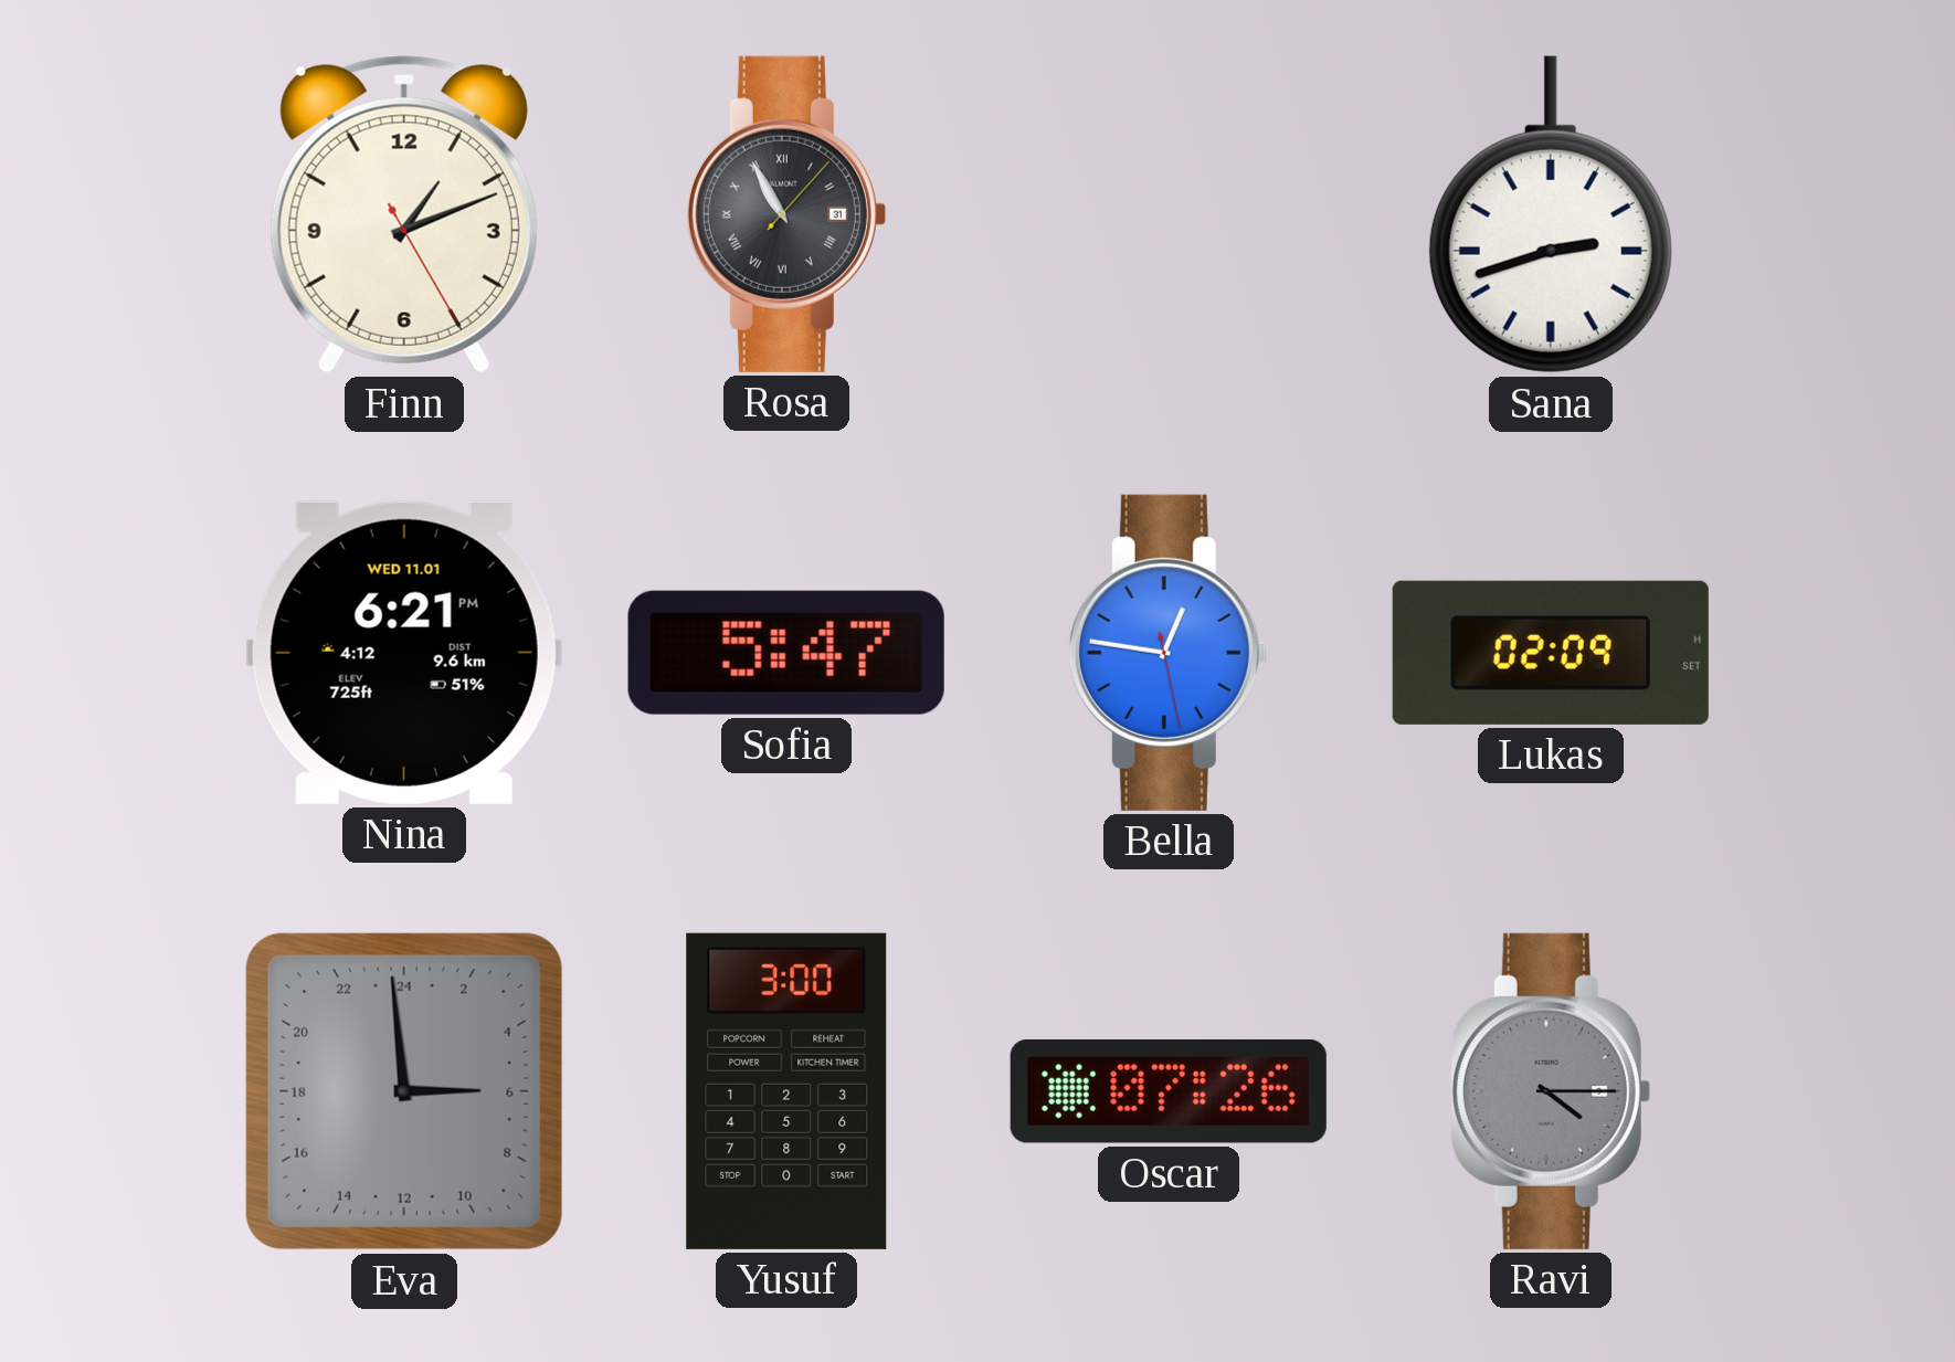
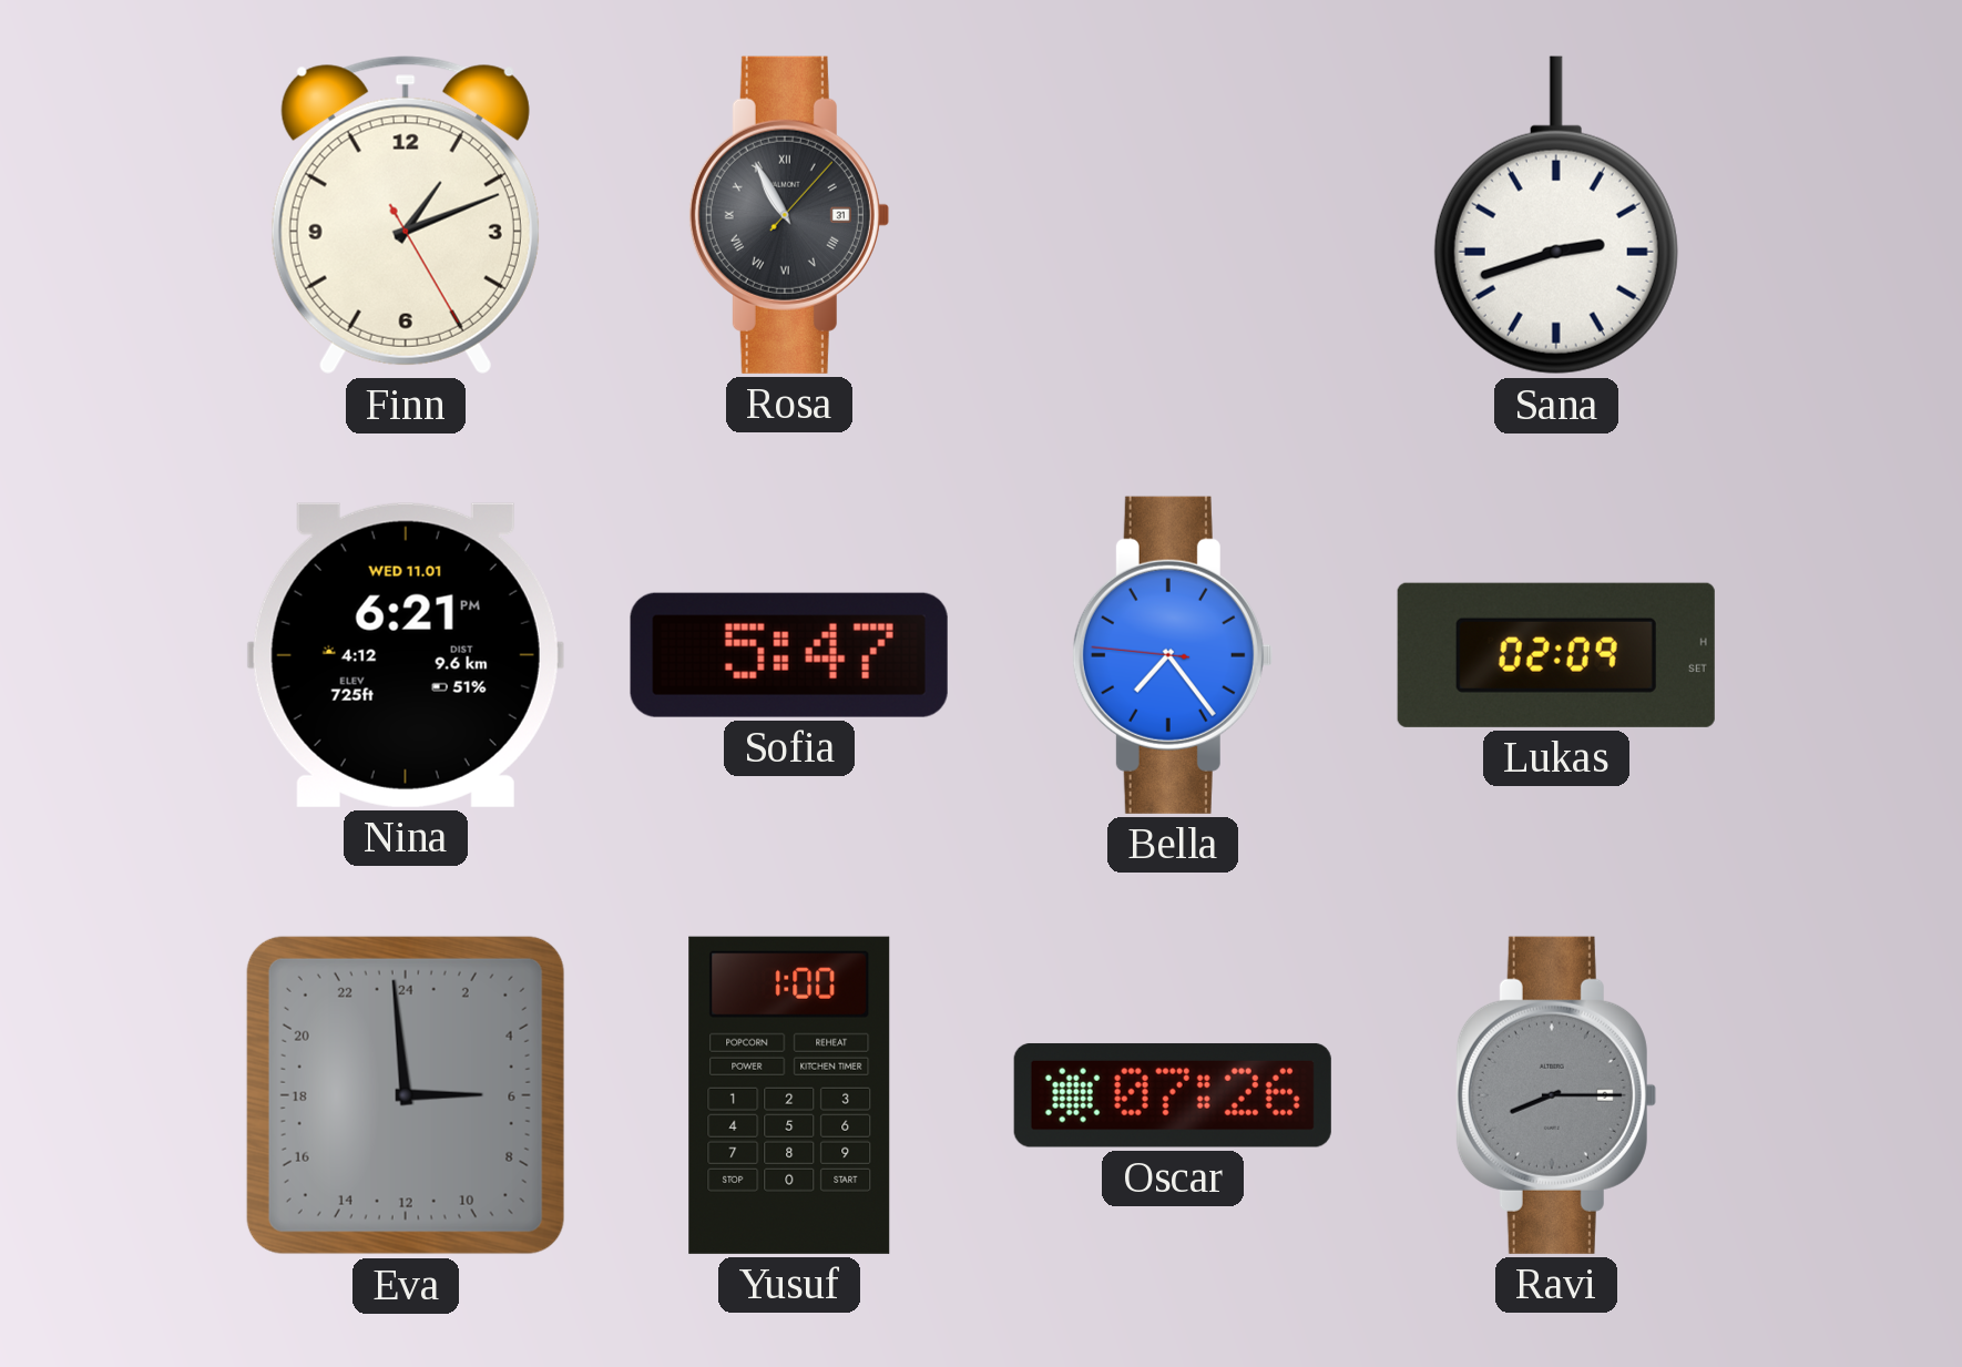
Bella: 12:46 -> 7:23
Yusuf: 3:00 -> 1:00
Ravi: 4:15 -> 8:15
